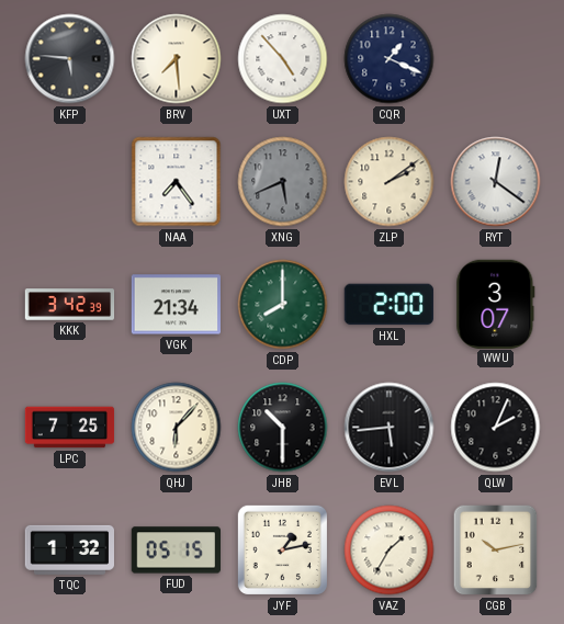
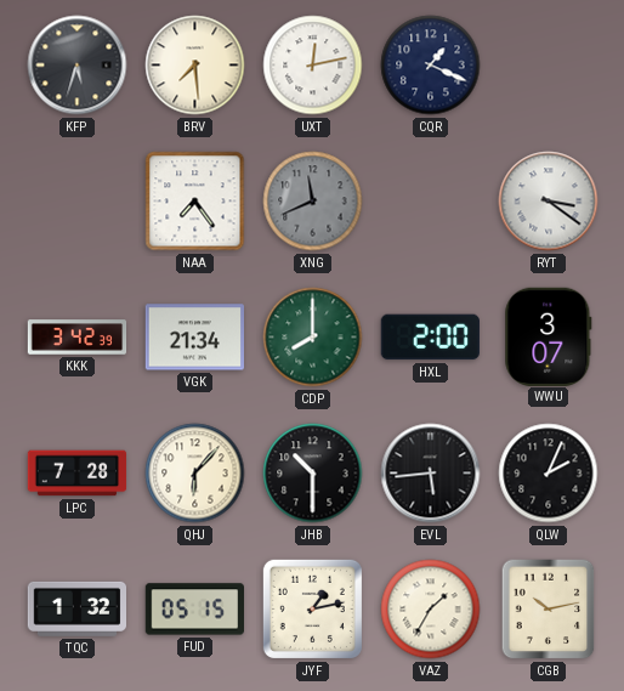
KFP: 5:46 -> 5:33
UXT: 4:53 -> 12:13
XNG: 5:41 -> 11:41
ZLP: 2:09 -> none
RYT: 12:21 -> 3:21
LPC: 7:25 -> 7:28
